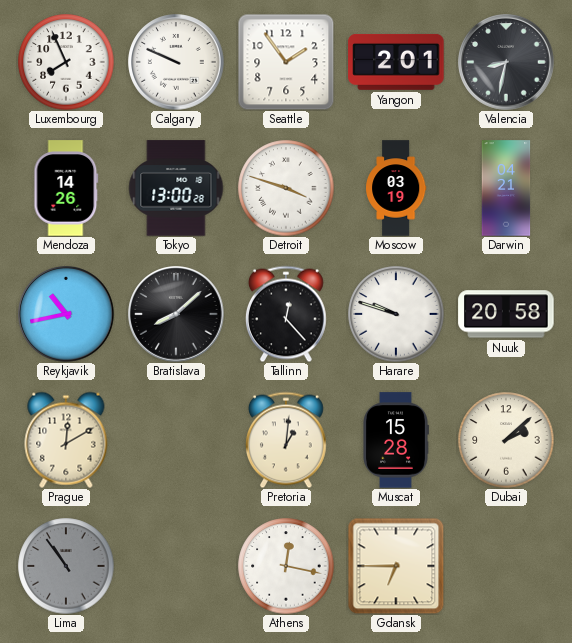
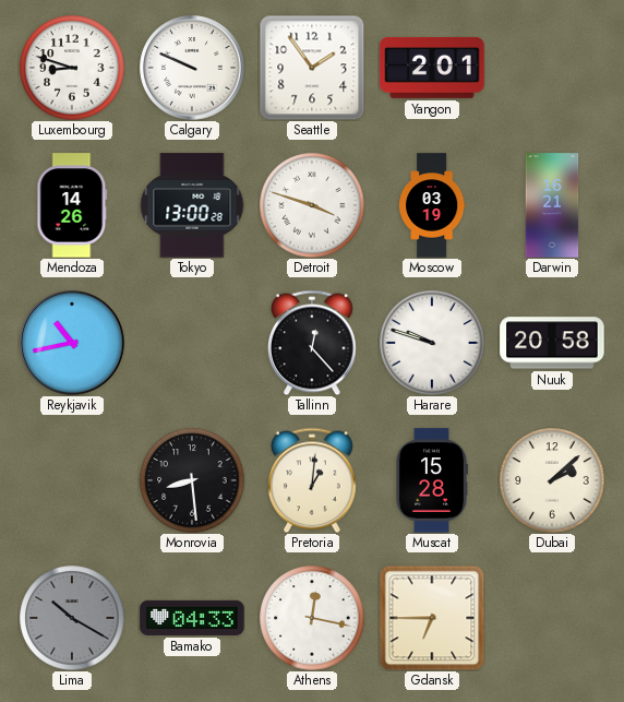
Luxembourg: 7:56 -> 8:48
Valencia: 8:32 -> none
Darwin: 04:21 -> 16:21
Bratislava: 8:08 -> none
Prague: 12:10 -> none
Monrovia: none -> 8:29
Lima: 10:54 -> 10:20
Bamako: none -> 04:33
